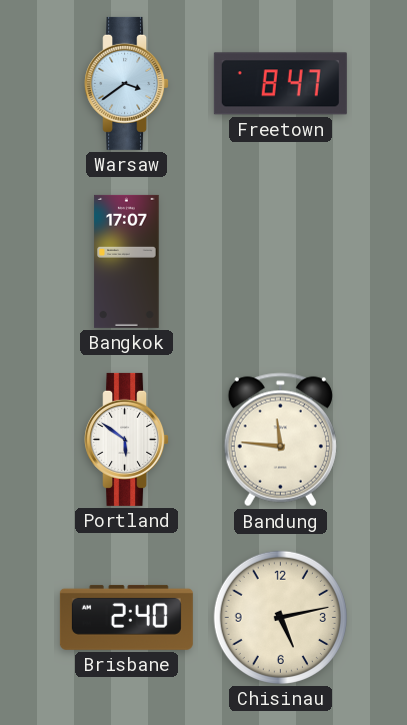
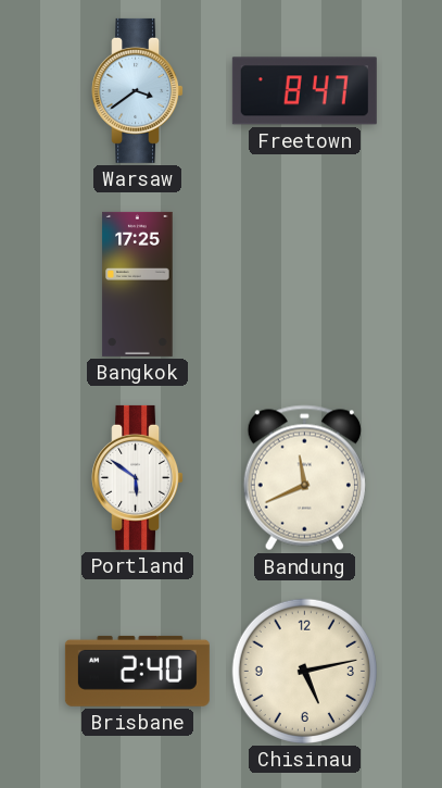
Bangkok: 17:07 -> 17:25
Bandung: 11:46 -> 11:41
